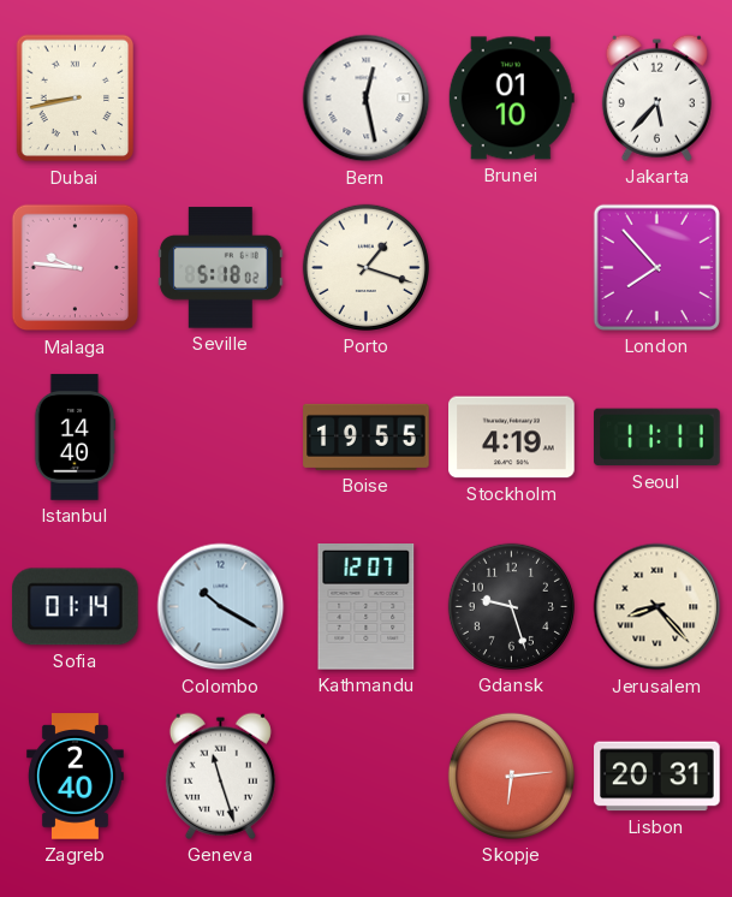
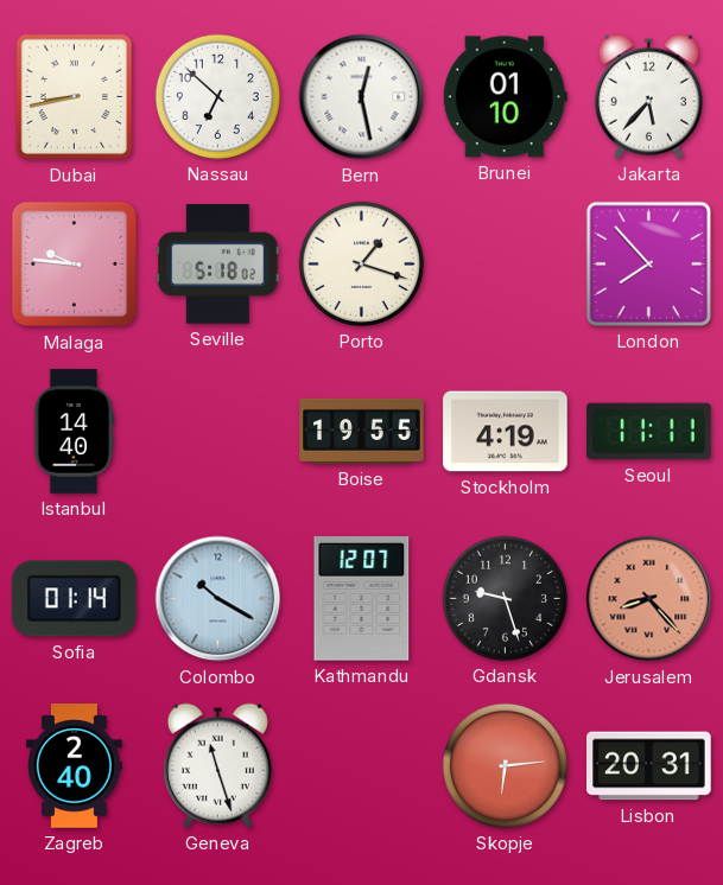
Nassau: none -> 6:52
Jerusalem dial: cream -> salmon
